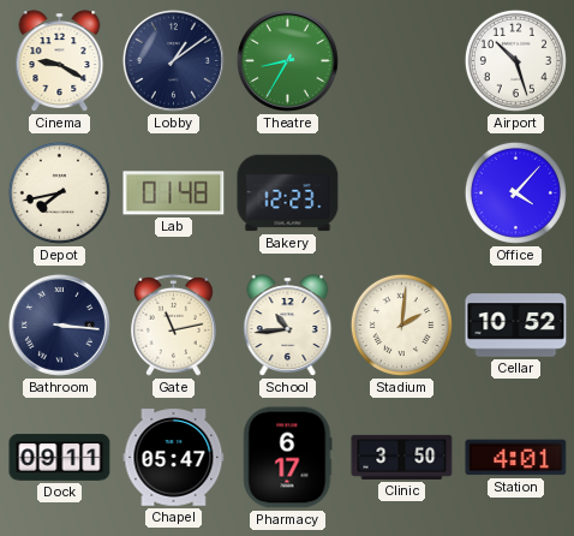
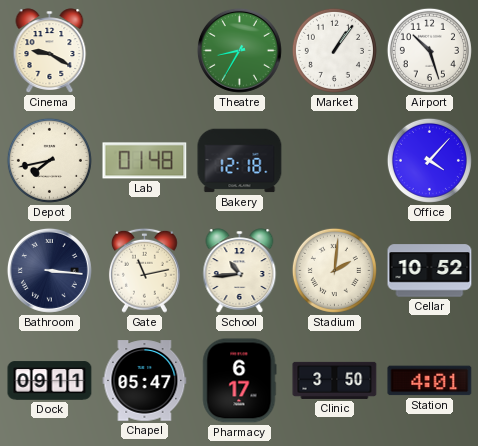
Lobby: 1:09 -> none
Market: none -> 1:06
Bakery: 12:23 -> 12:18
